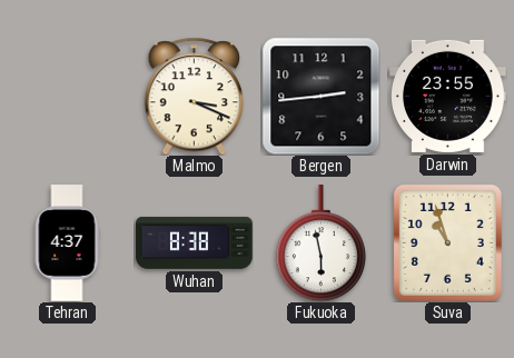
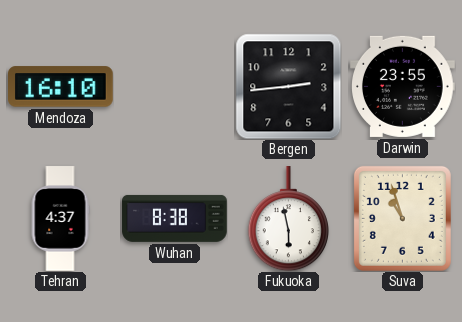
Mendoza: none -> 16:10
Malmo: 3:19 -> none
